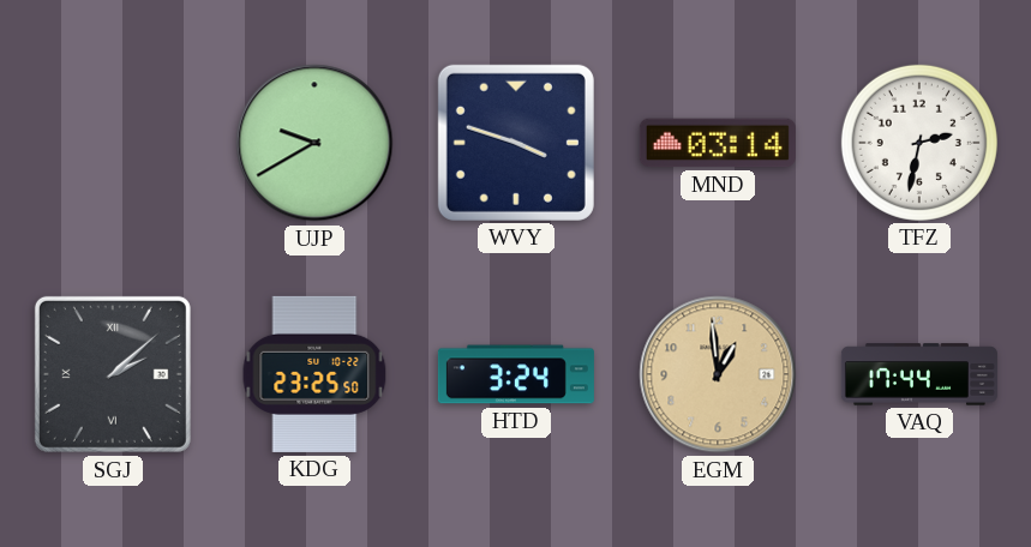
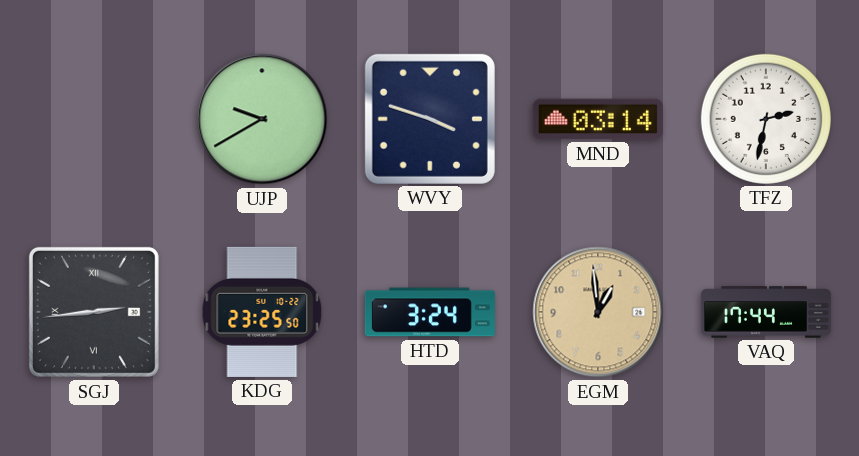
SGJ: 2:08 -> 2:44
